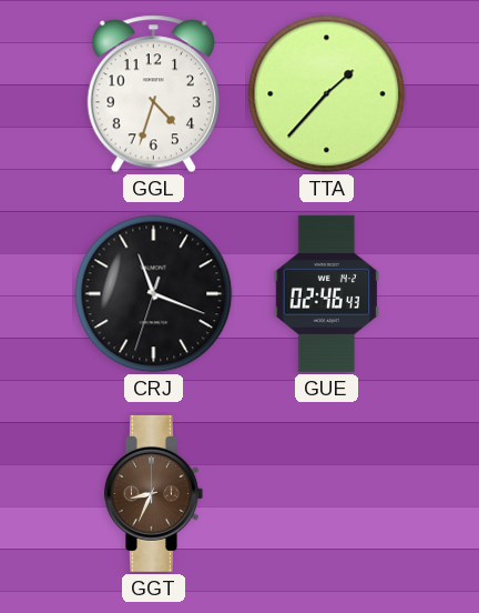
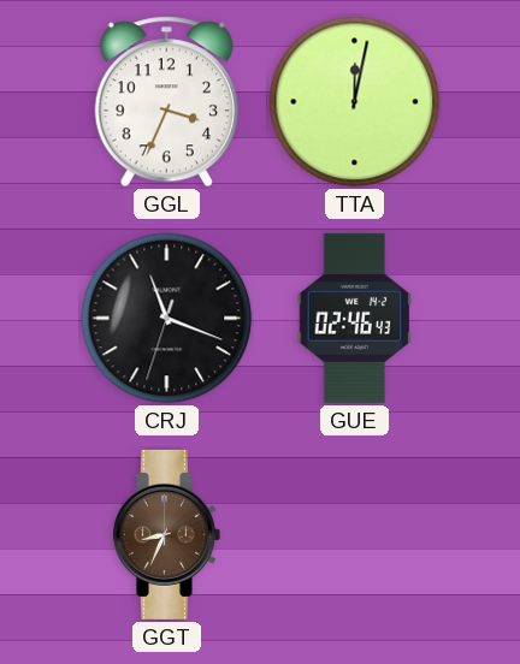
GGL: 4:33 -> 3:34
TTA: 1:37 -> 12:02
